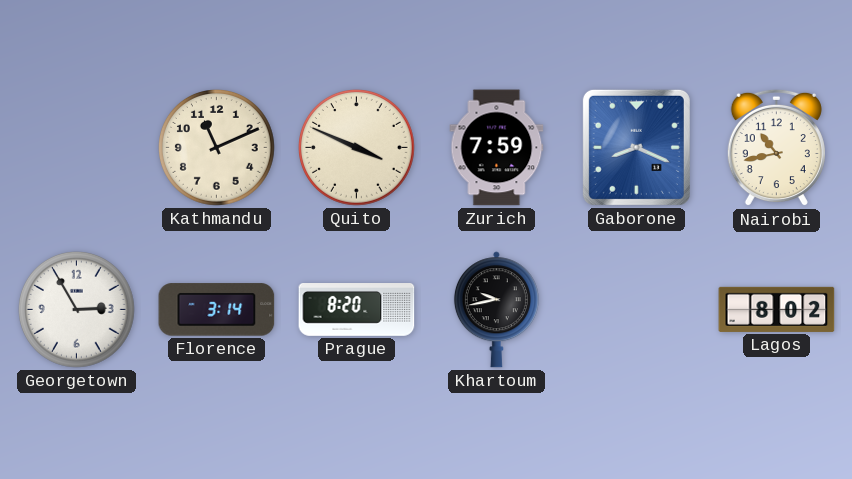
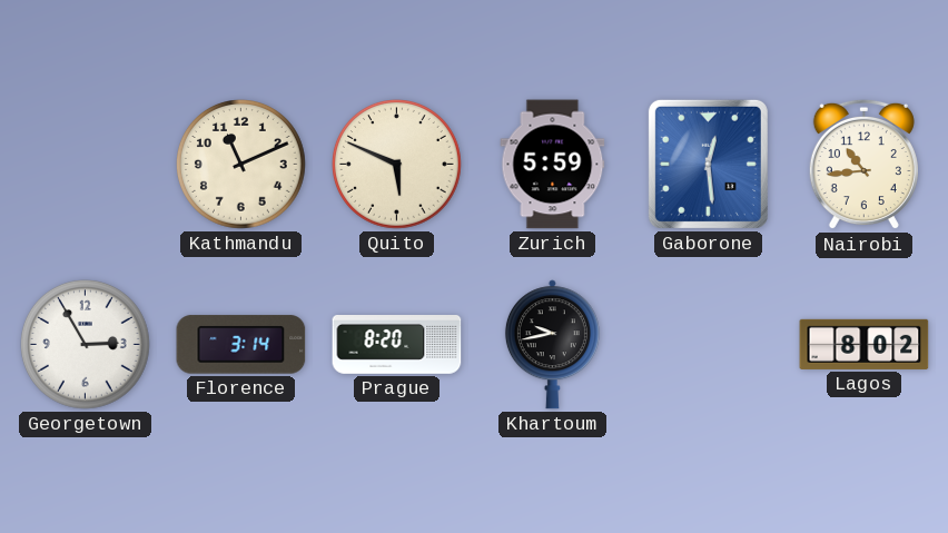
Quito: 3:49 -> 5:49
Zurich: 7:59 -> 5:59
Gaborone: 8:19 -> 12:29
Nairobi: 10:43 -> 10:44
